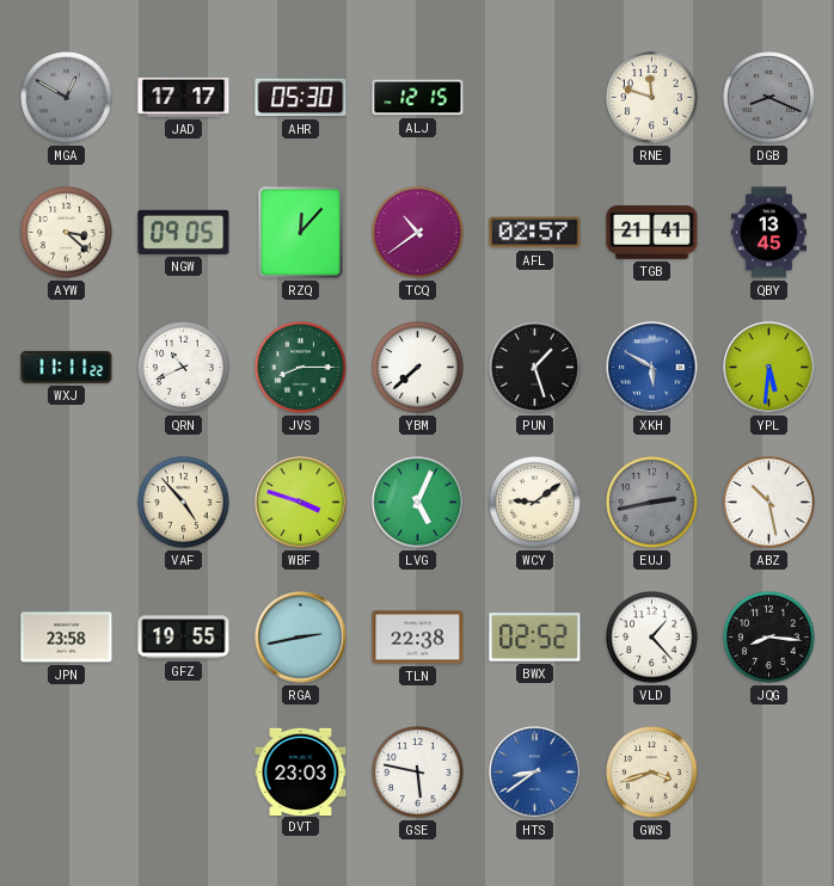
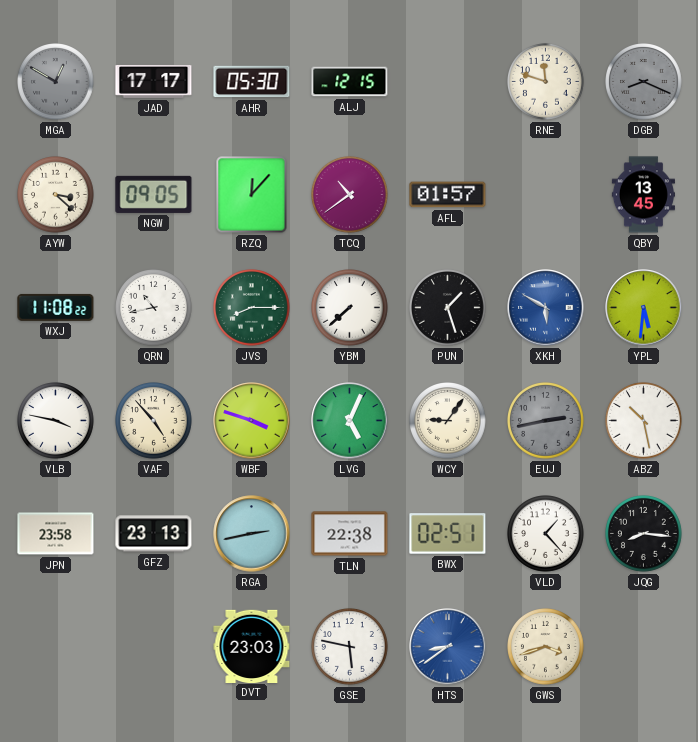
AFL: 02:57 -> 01:57
TGB: 21:41 -> none
WXJ: 11:11 -> 11:08
QRN: 10:41 -> 10:43
VLB: none -> 3:47
WCY: 9:09 -> 9:06
GFZ: 19:55 -> 23:13
BWX: 02:52 -> 02:51
